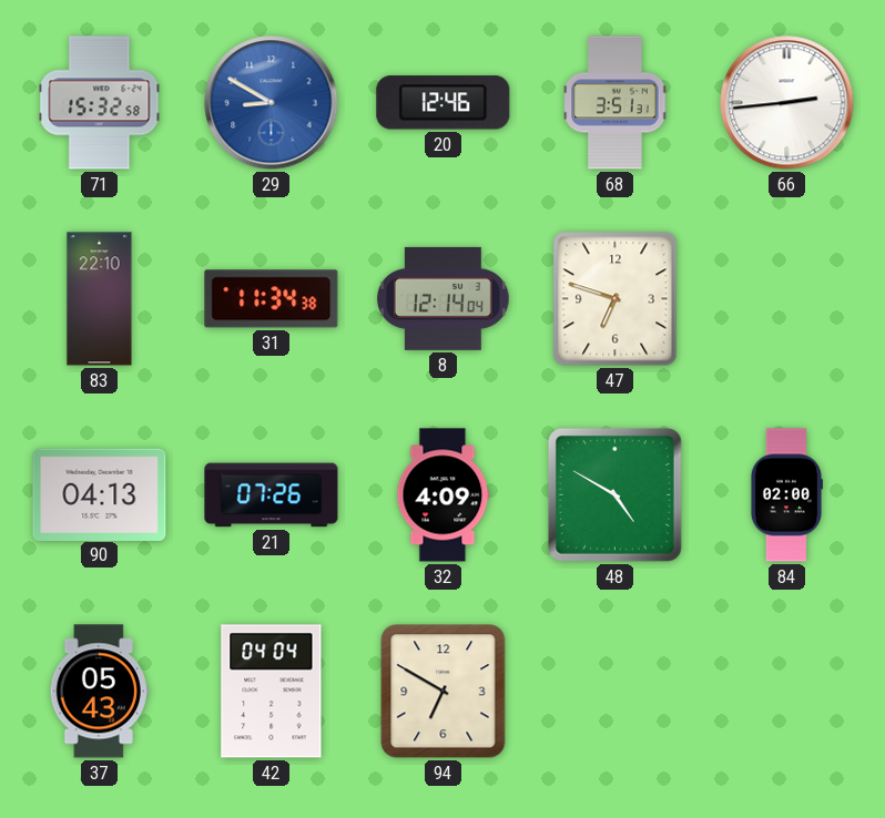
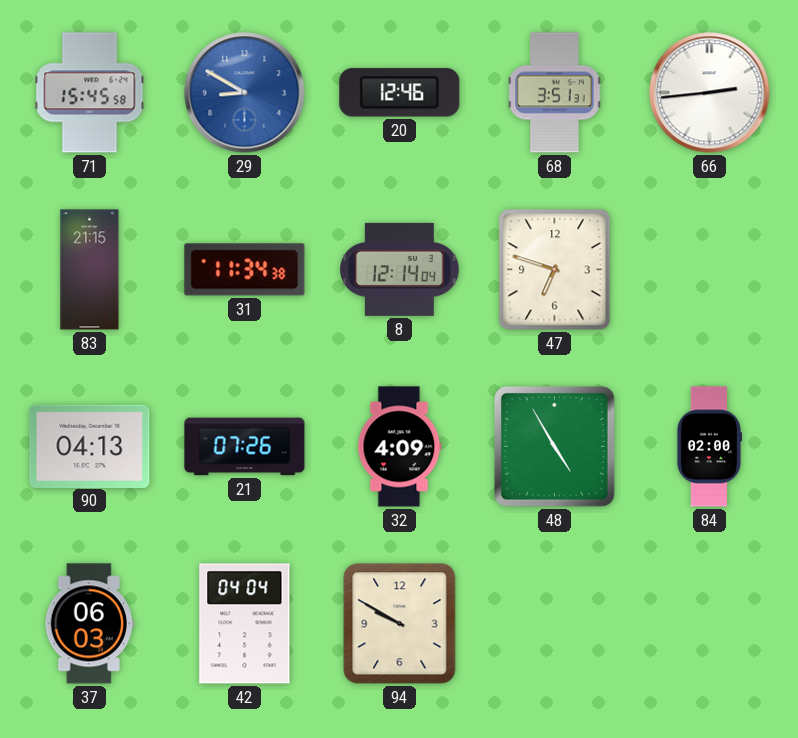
71: 15:32 -> 15:45
83: 22:10 -> 21:15
48: 4:50 -> 4:55
37: 05:43 -> 06:03
94: 6:50 -> 9:50
